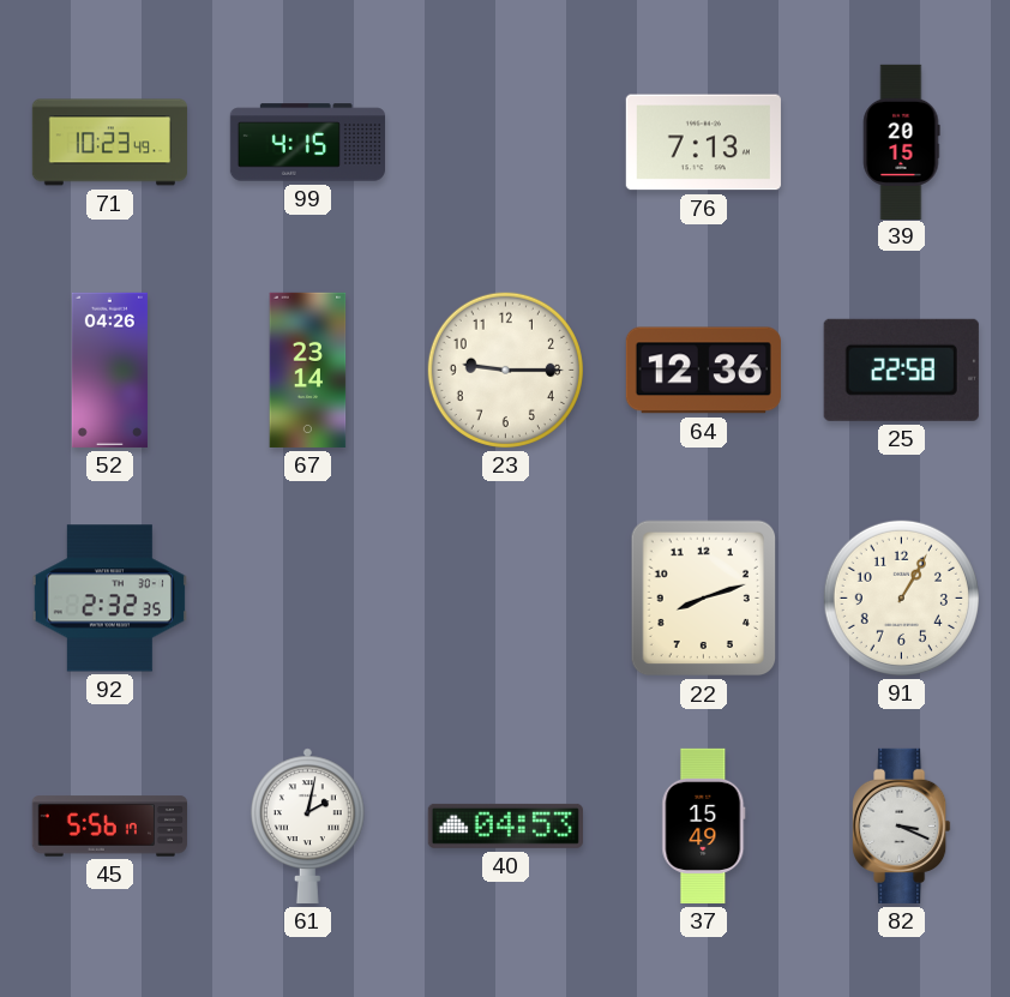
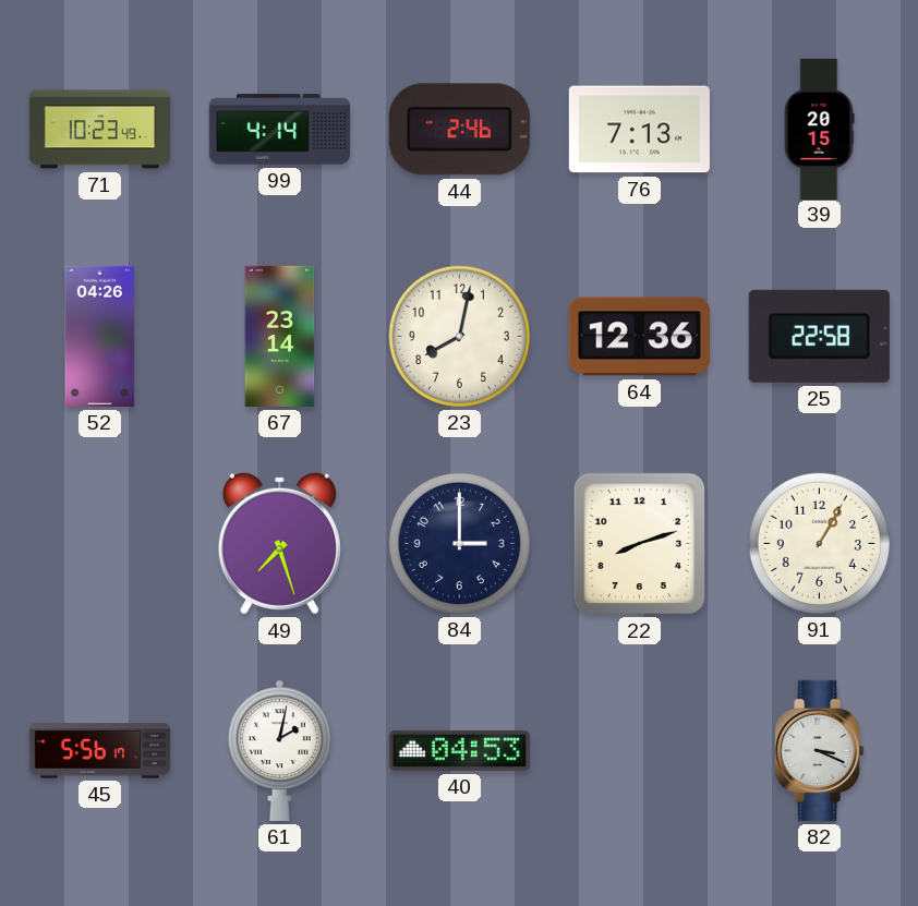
99: 4:15 -> 4:14
44: none -> 2:46
23: 9:15 -> 8:02
92: 2:32 -> none
49: none -> 7:27
84: none -> 3:00
37: 15:49 -> none
